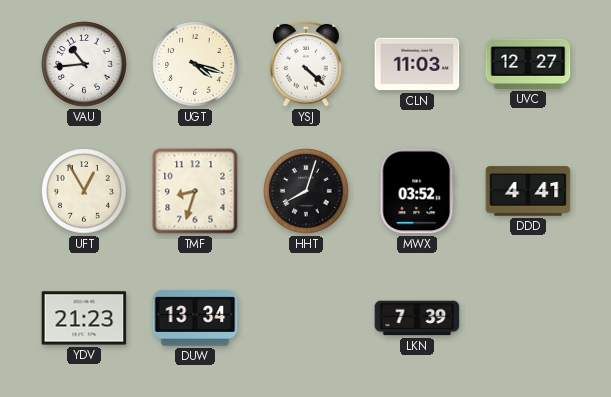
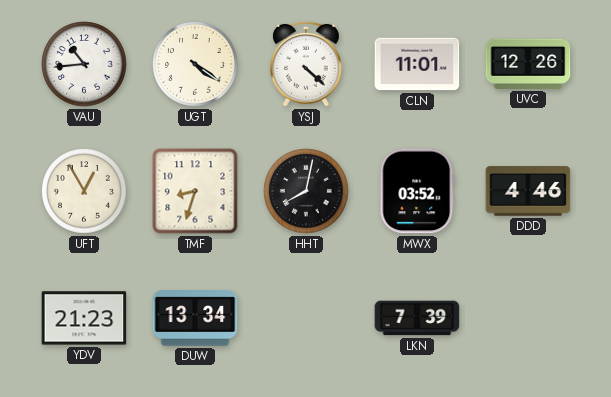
UGT: 4:18 -> 4:21
CLN: 11:03 -> 11:01
UVC: 12:27 -> 12:26
HHT: 8:03 -> 8:02
DDD: 4:41 -> 4:46
